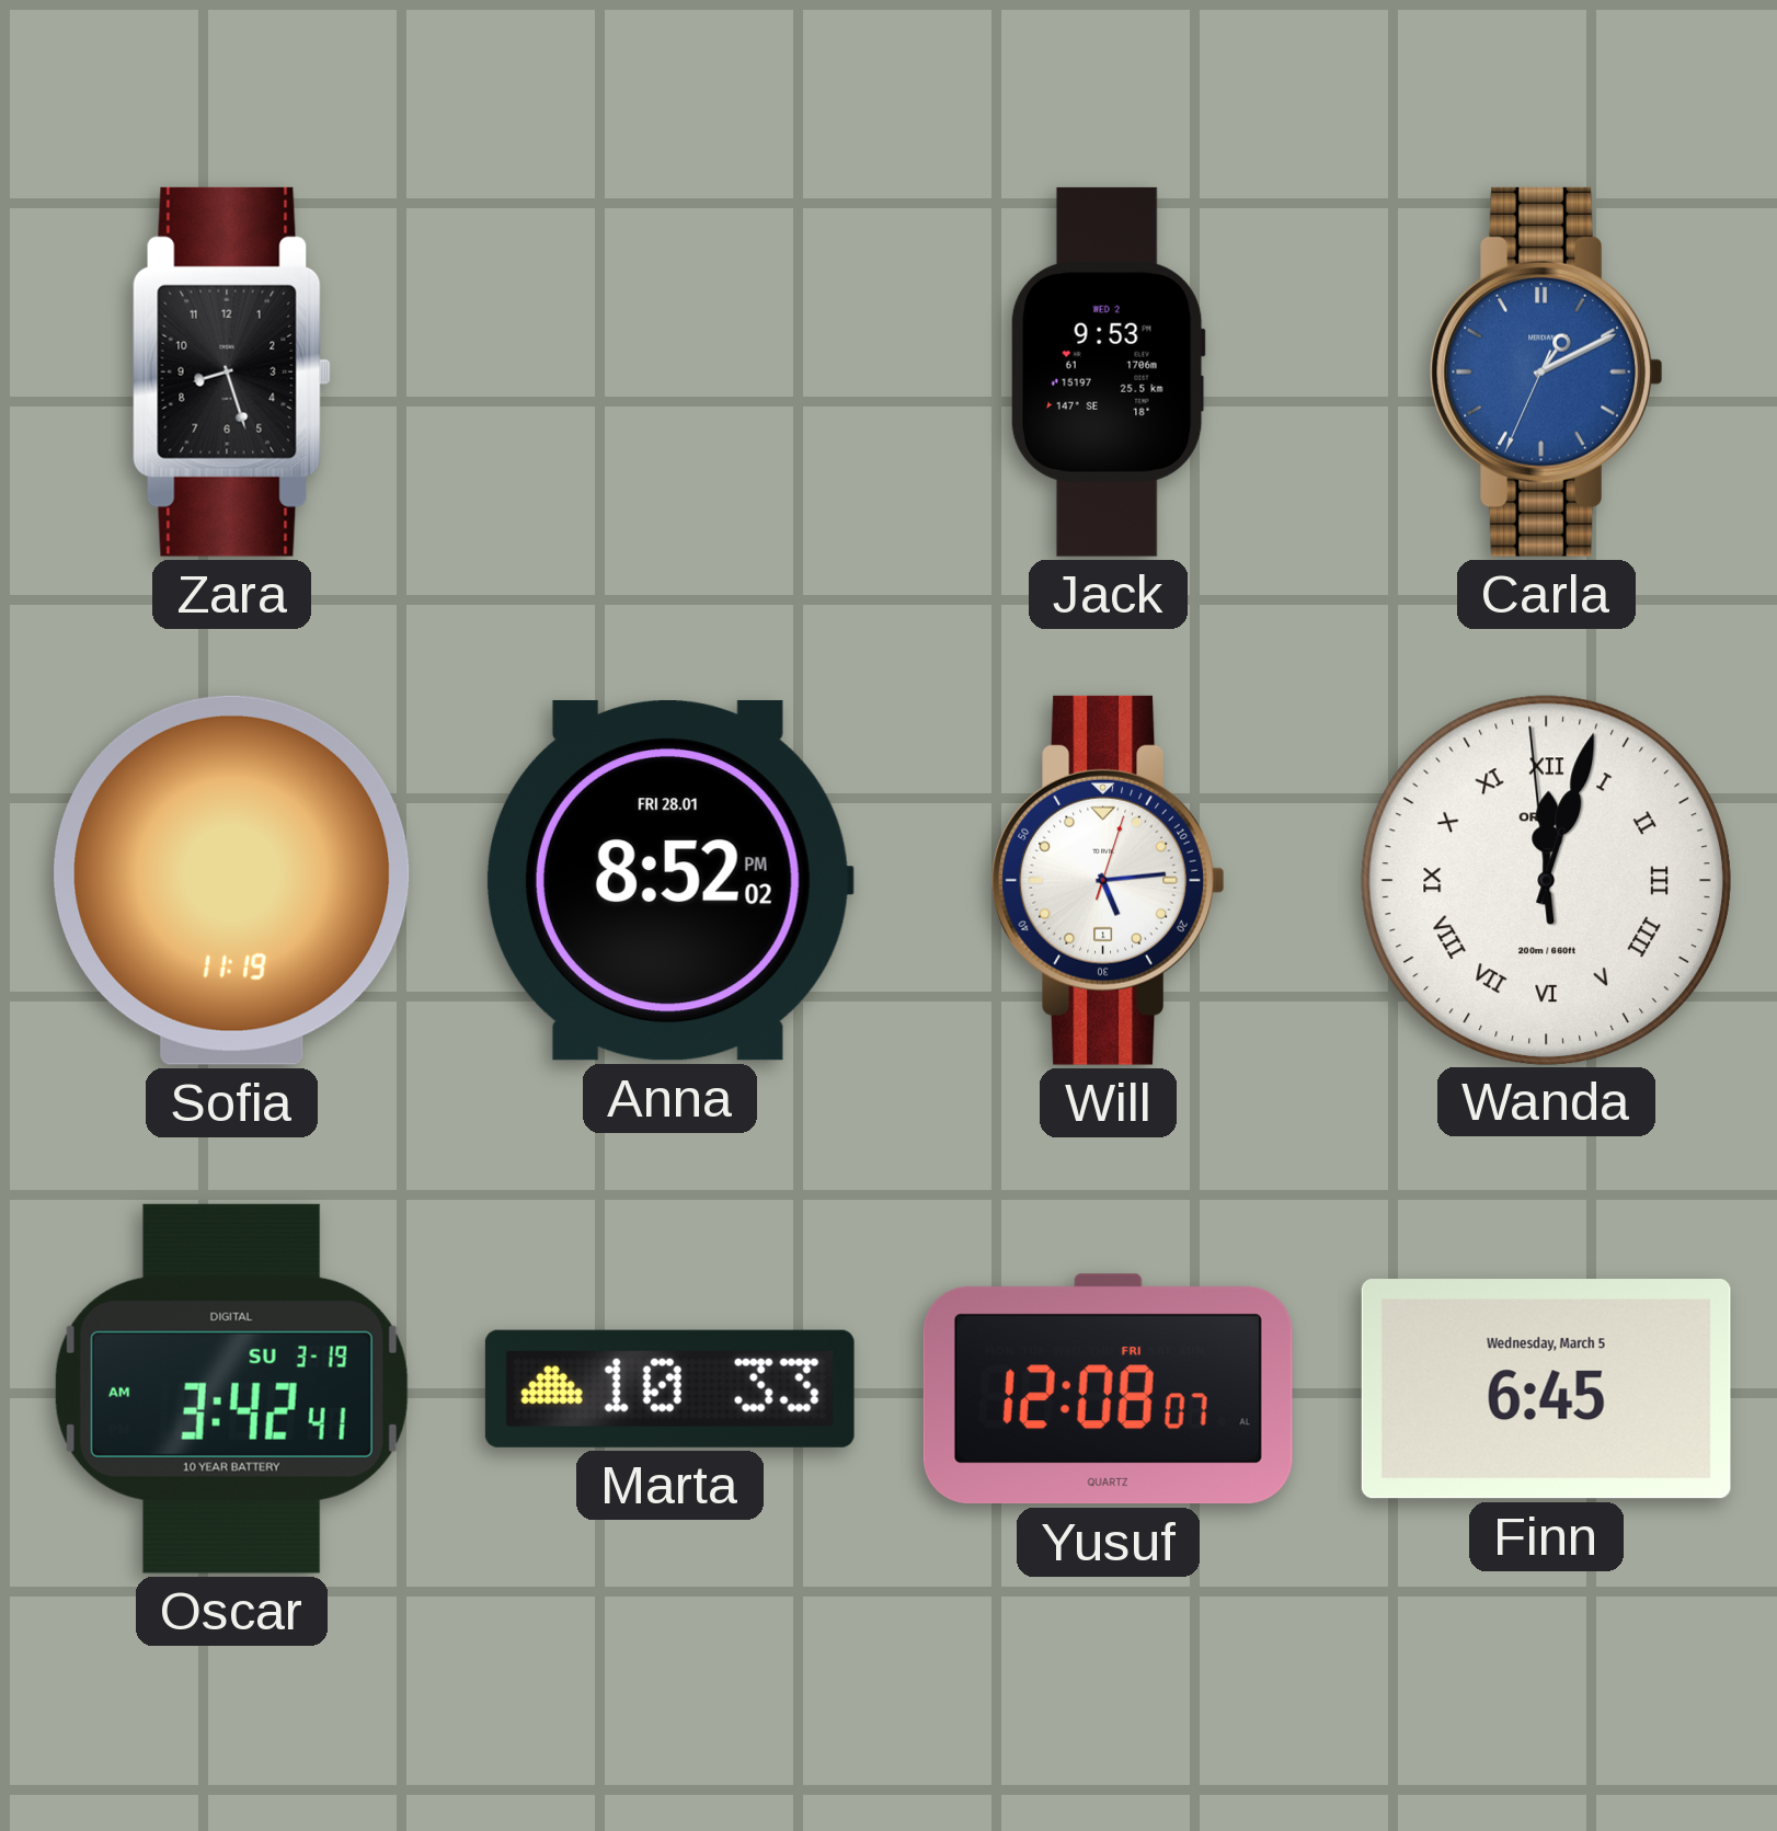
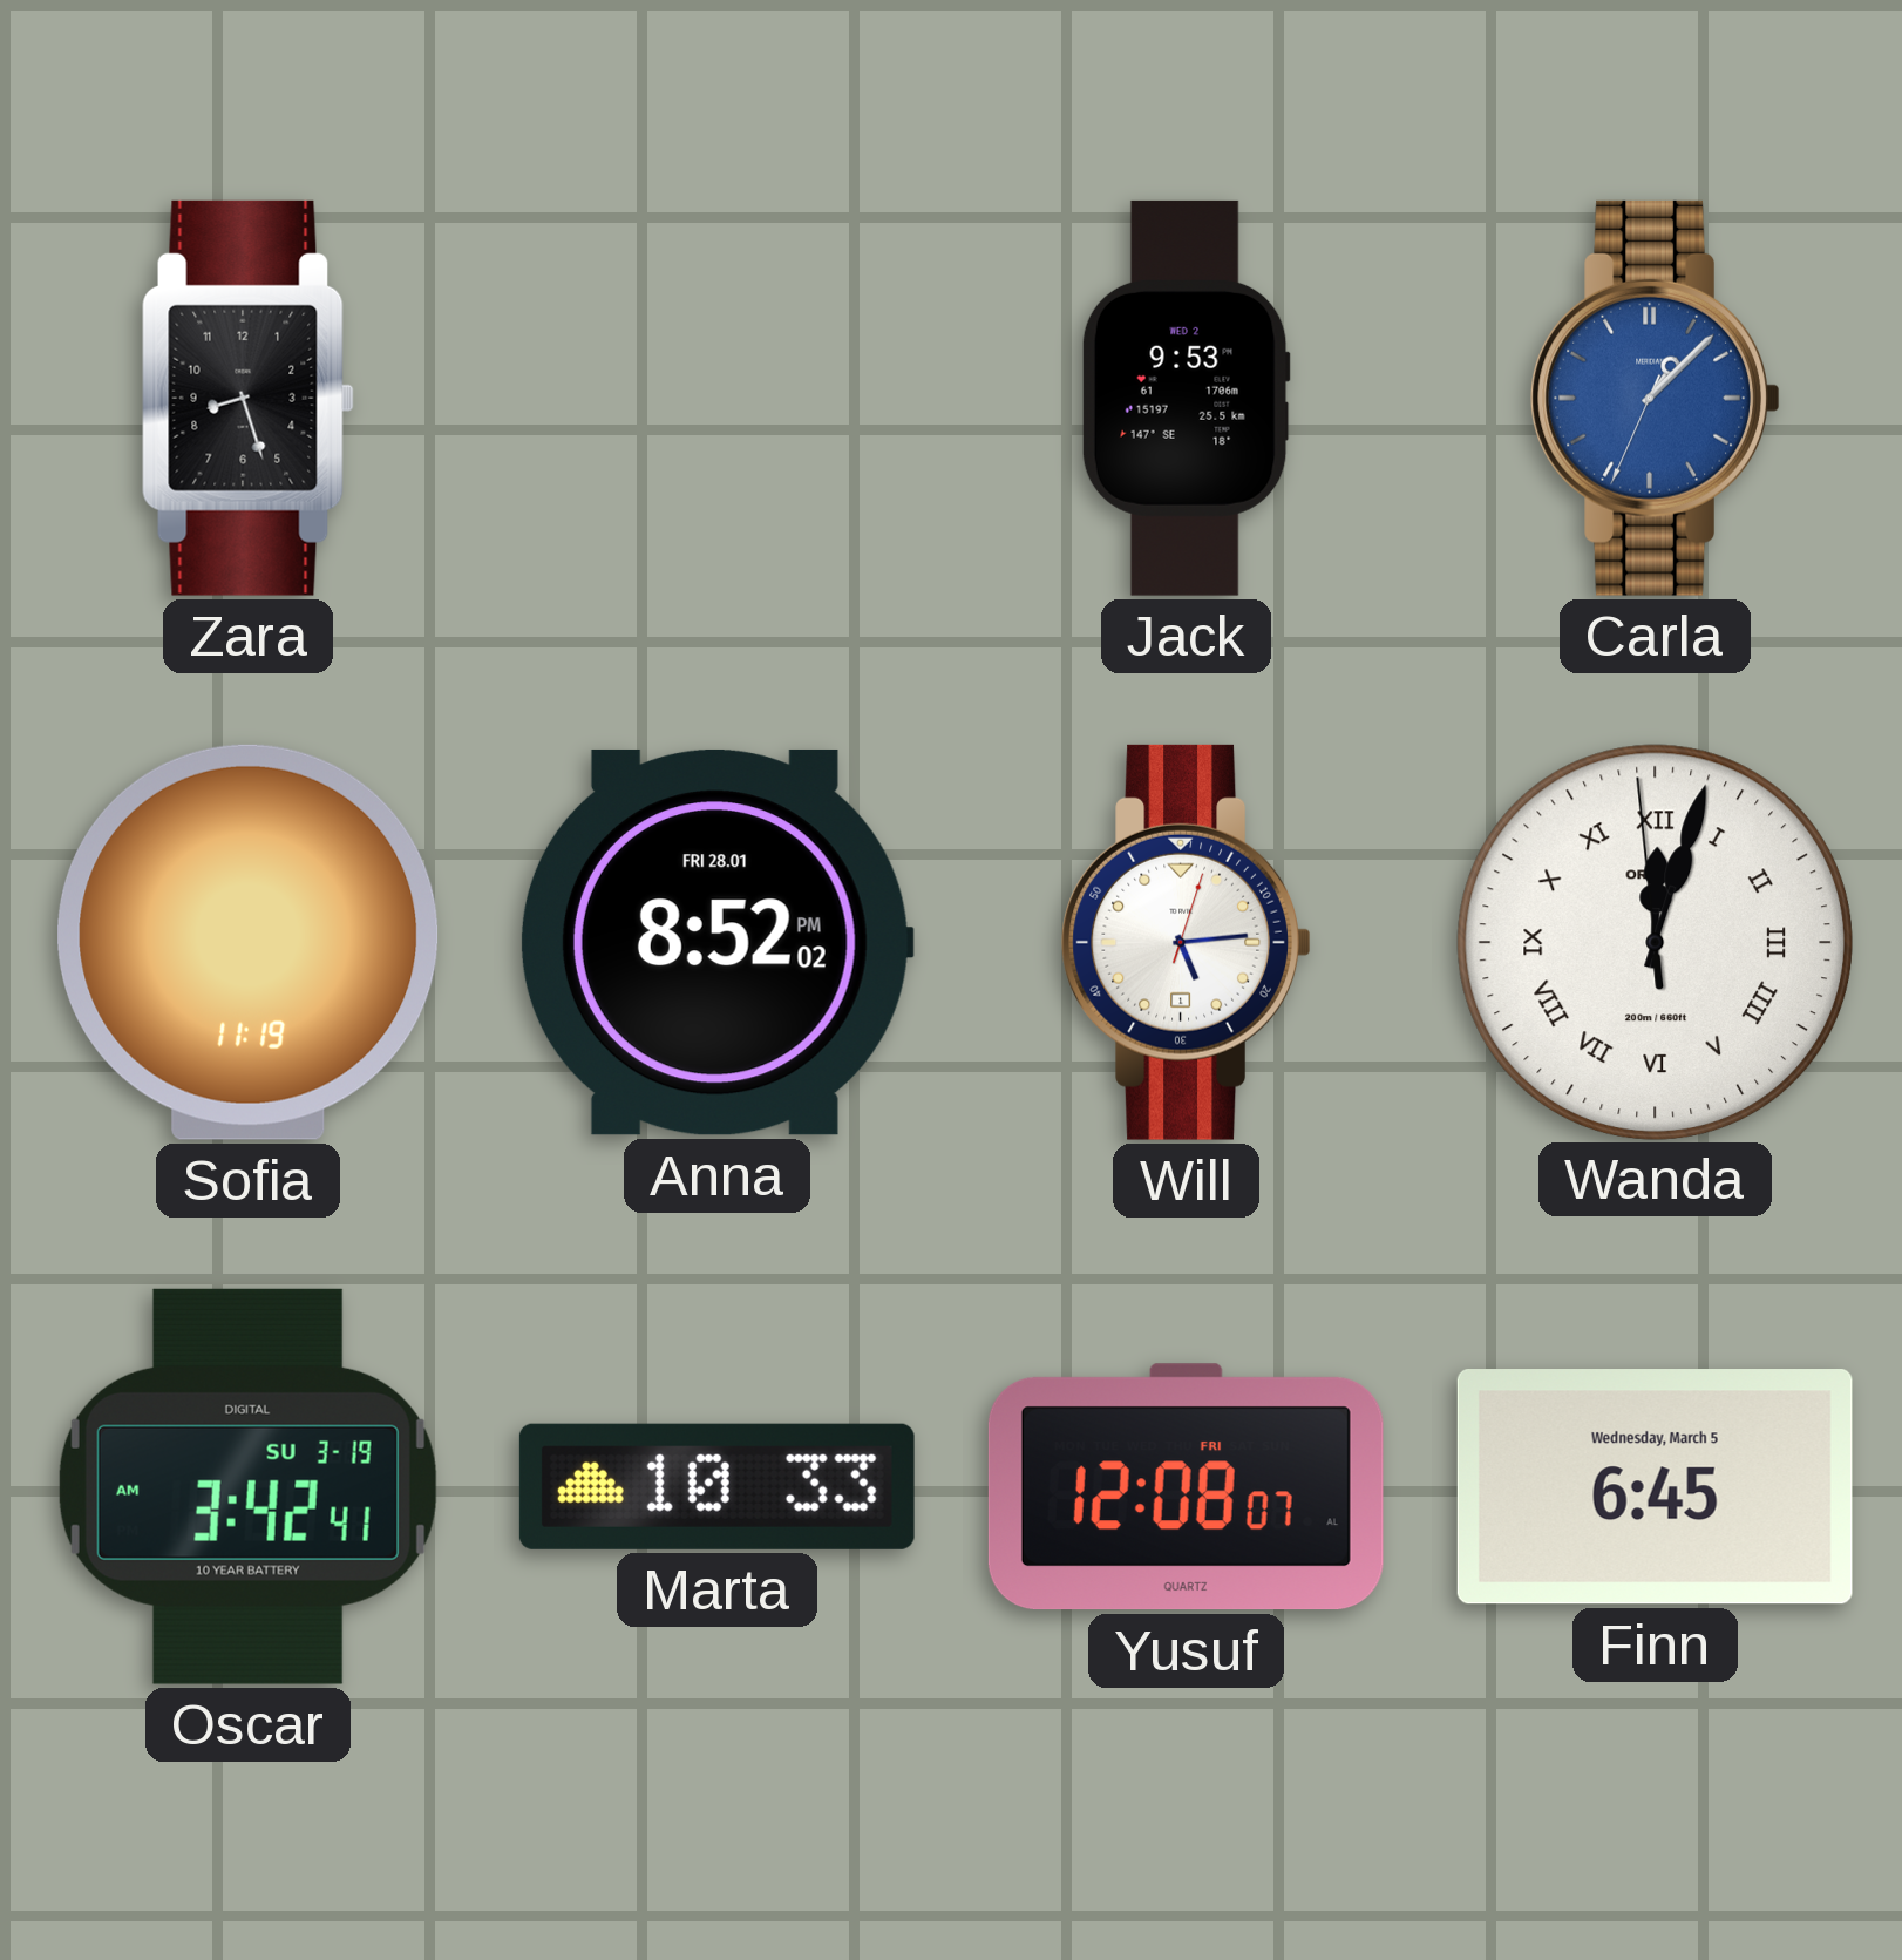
Carla: 1:10 -> 1:07
